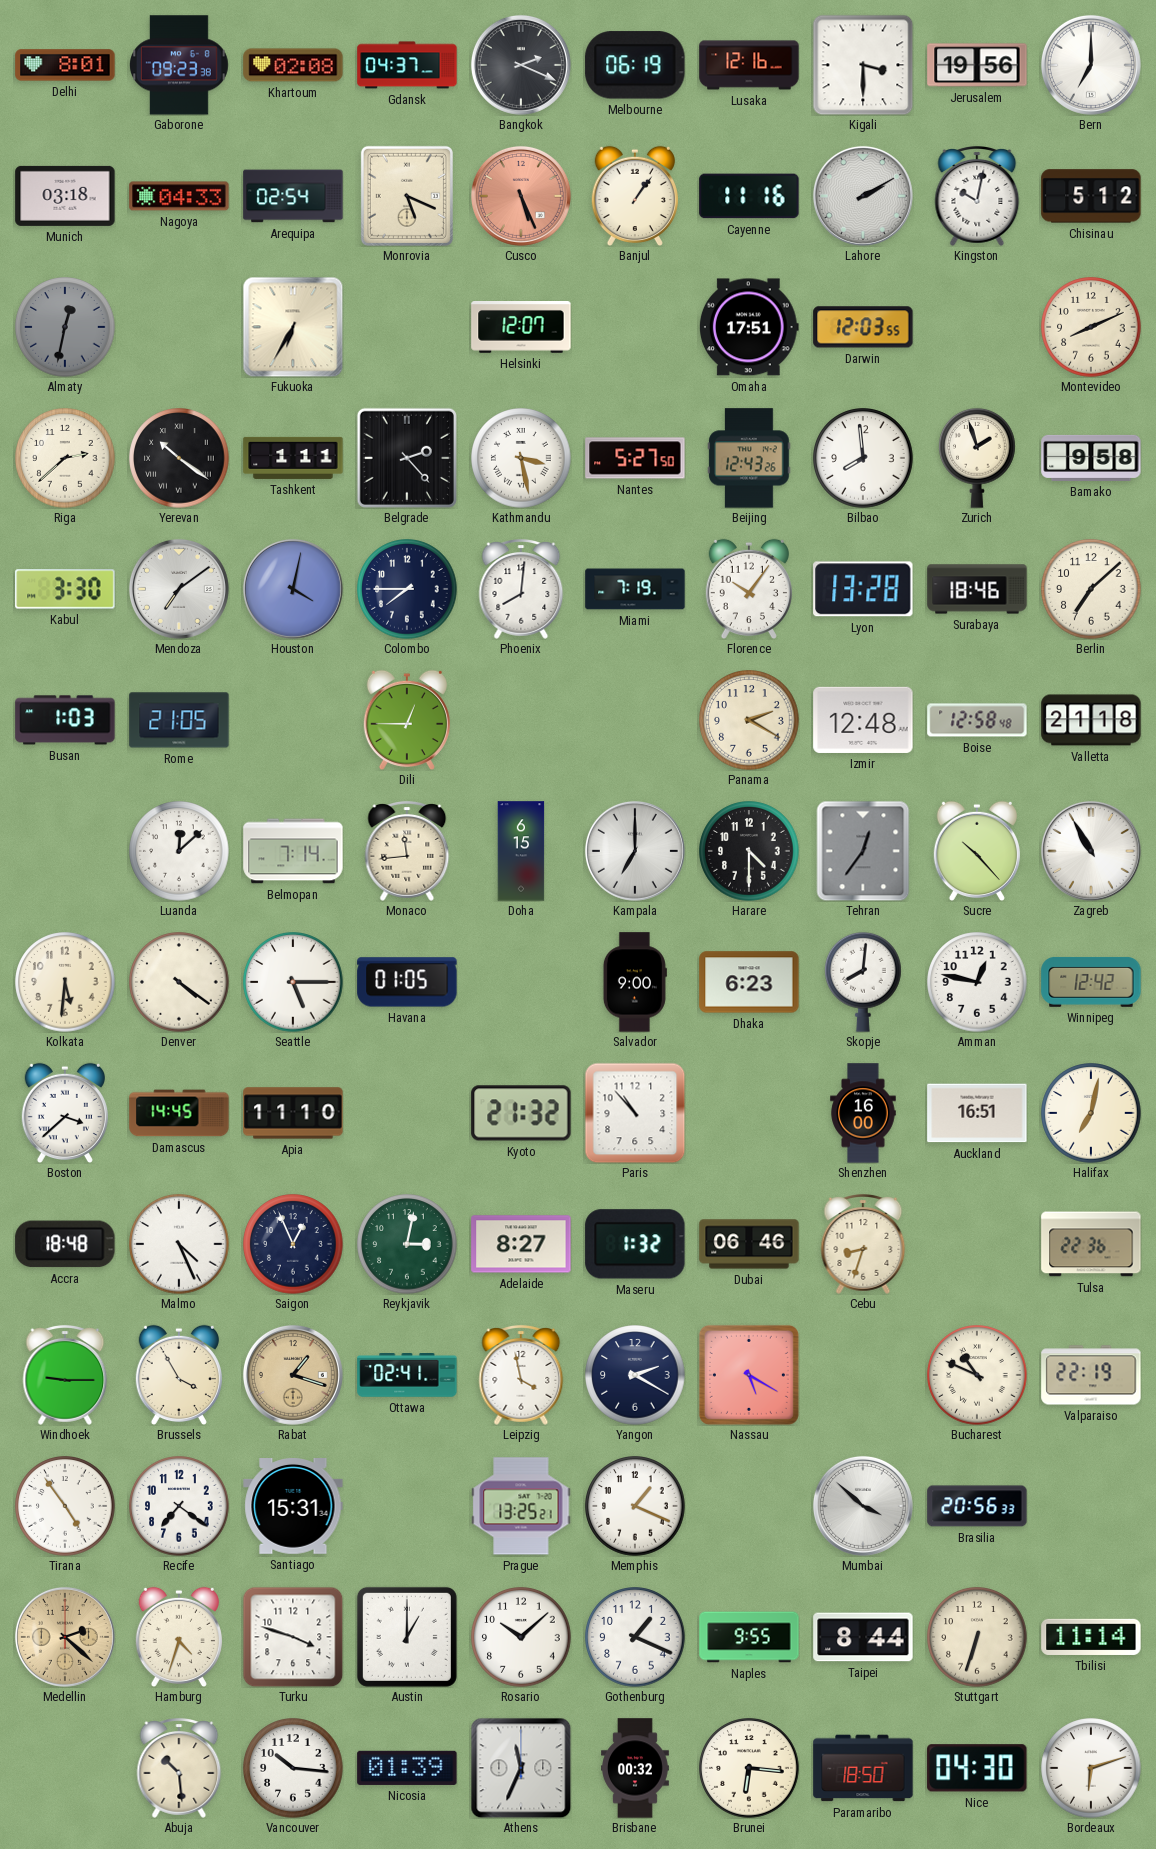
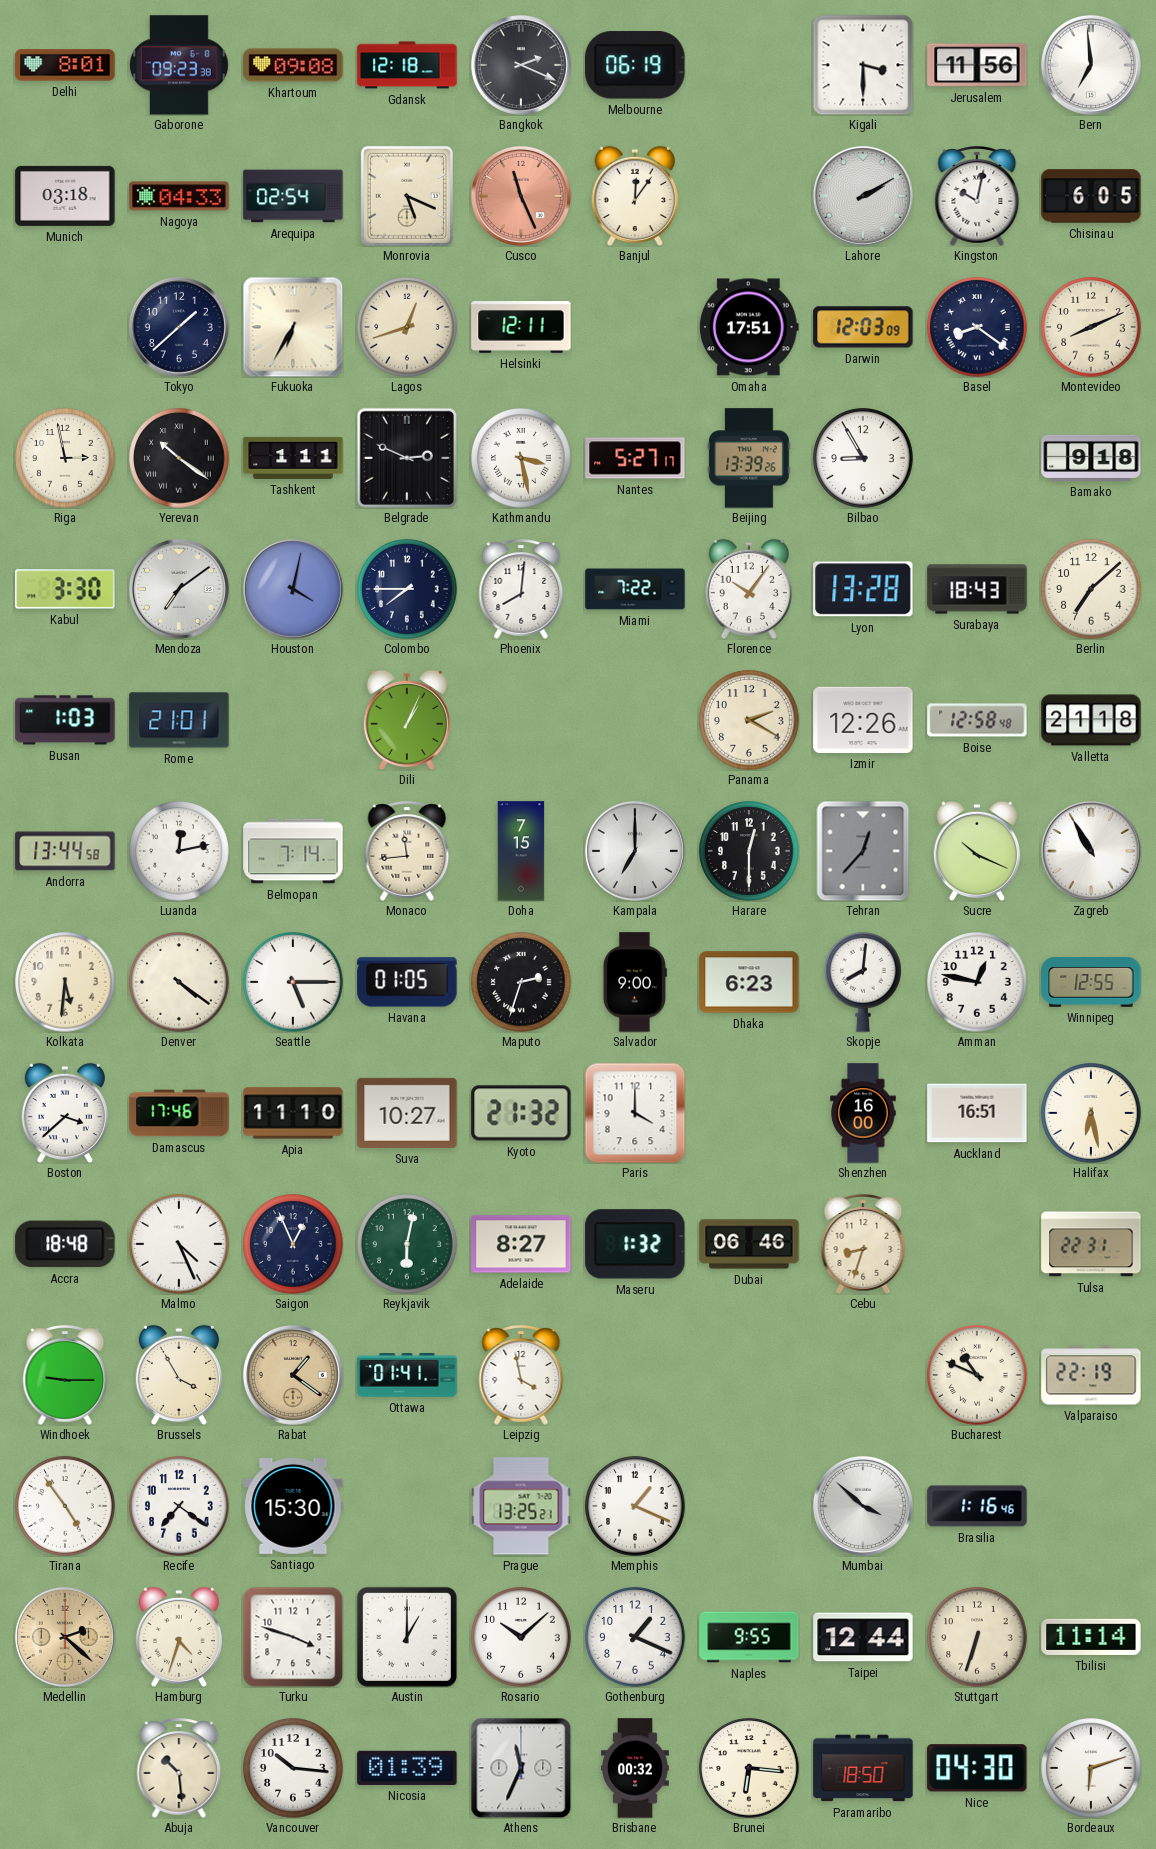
Khartoum: 02:08 -> 09:08
Gdansk: 04:37 -> 12:18
Lusaka: 12:16 -> none
Jerusalem: 19:56 -> 11:56
Bern: 7:00 -> 6:59
Cusco: 5:26 -> 11:26
Banjul: 1:06 -> 12:06
Cayenne: 11:16 -> none
Chisinau: 5:12 -> 6:05
Almaty: 12:32 -> none
Tokyo: none -> 1:38
Lagos: none -> 12:42
Helsinki: 12:07 -> 12:11
Darwin: 12:03:55 -> 12:03:09
Basel: none -> 8:21
Riga: 2:38 -> 2:58
Belgrade: 2:23 -> 2:49
Nantes: 5:27:50 -> 5:27:17
Beijing: 12:43 -> 13:39
Bilbao: 7:59 -> 8:55
Zurich: 1:57 -> none
Bamako: 9:58 -> 9:18
Miami: 7:19 -> 7:22
Surabaya: 18:46 -> 18:43
Rome: 21:05 -> 21:01
Dili: 12:45 -> 1:04
Izmir: 12:48 -> 12:26
Andorra: none -> 13:44
Luanda: 12:08 -> 12:13
Doha: 6:15 -> 7:15
Harare: 4:30 -> 12:30
Tehran: 12:36 -> 12:37
Sucre: 10:23 -> 10:19
Maputo: none -> 2:33
Winnipeg: 12:42 -> 12:55
Damascus: 14:45 -> 17:46
Suva: none -> 10:27
Paris: 10:53 -> 4:00
Halifax: 7:02 -> 6:28
Reykjavik: 3:02 -> 6:02
Tulsa: 22:36 -> 22:31
Rabat: 1:18 -> 1:21
Ottawa: 02:41 -> 01:41
Yangon: 2:20 -> none
Nassau: 5:20 -> none
Santiago: 15:31 -> 15:30
Brasilia: 20:56 -> 1:16
Taipei: 8:44 -> 12:44
